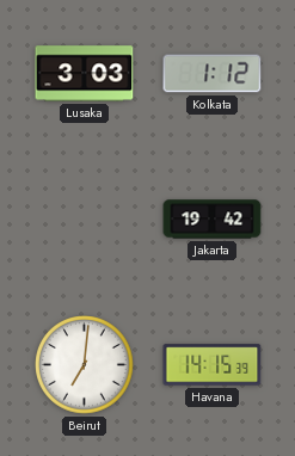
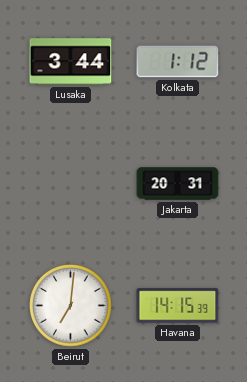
Lusaka: 3:03 -> 3:44
Jakarta: 19:42 -> 20:31
